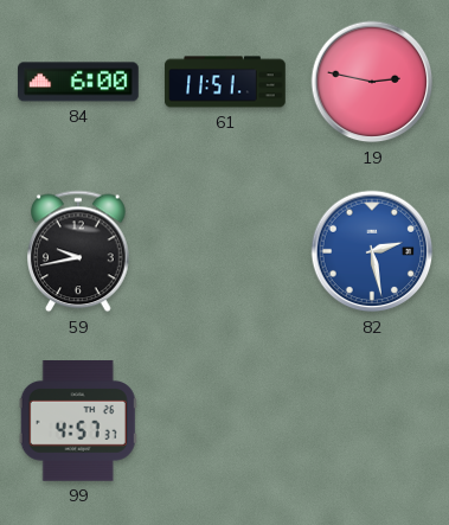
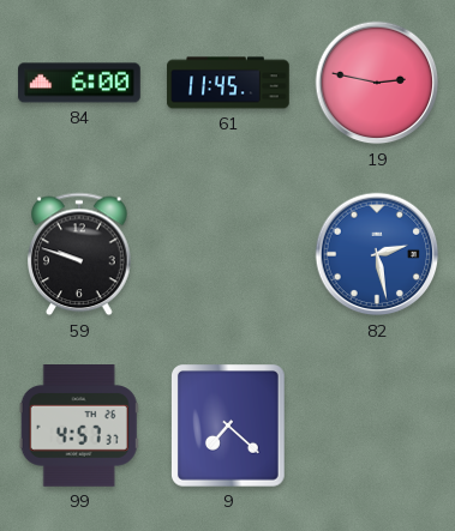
61: 11:51 -> 11:45
59: 9:43 -> 9:48
9: none -> 7:22
